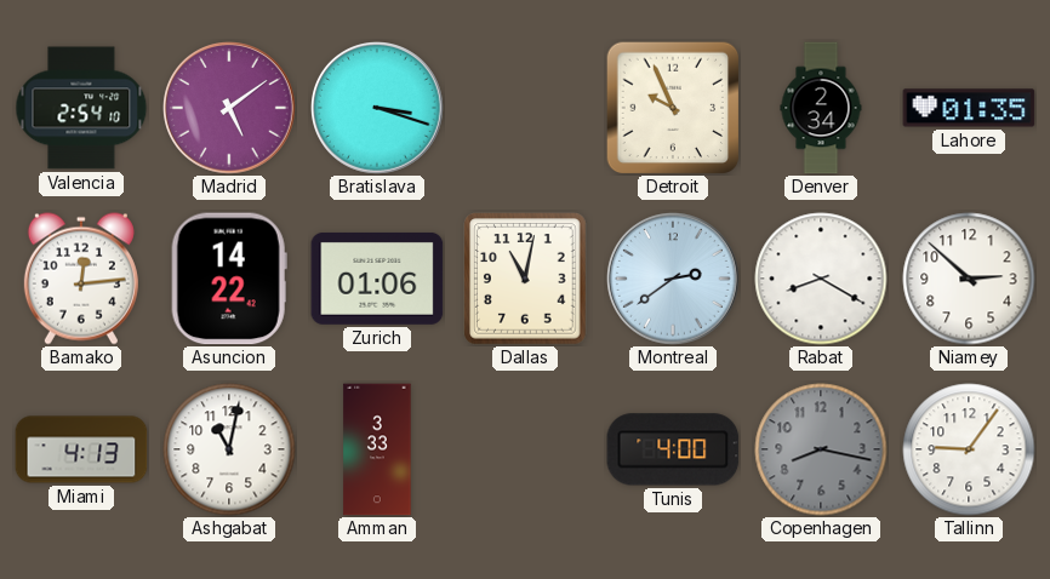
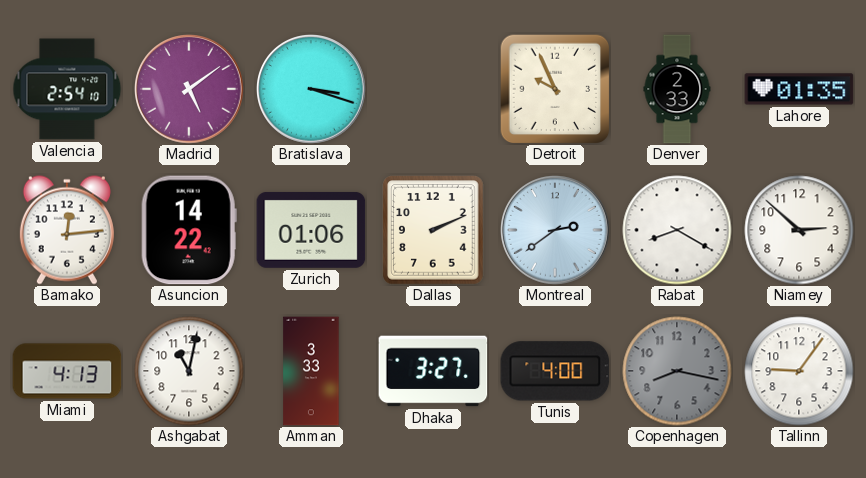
Denver: 2:34 -> 2:33
Dallas: 11:02 -> 2:11
Dhaka: none -> 3:27
